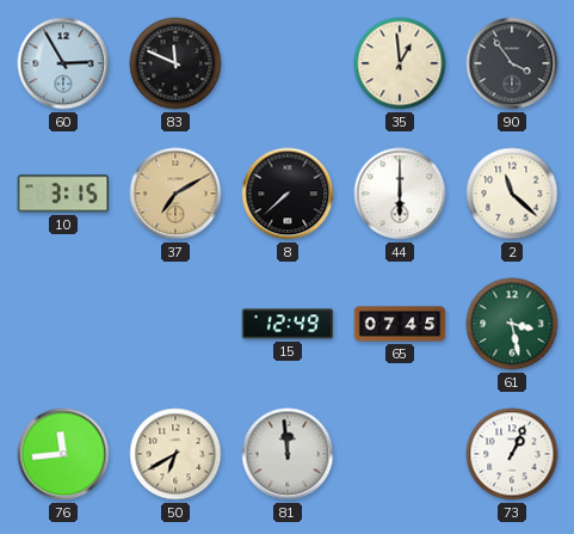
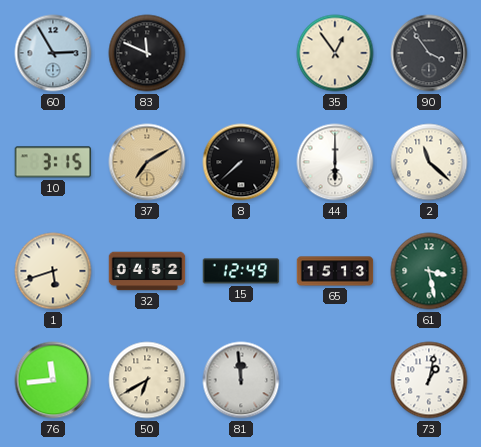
35: 12:59 -> 12:54
1: none -> 5:42
32: none -> 04:52
65: 07:45 -> 15:13
73: 1:04 -> 1:02
